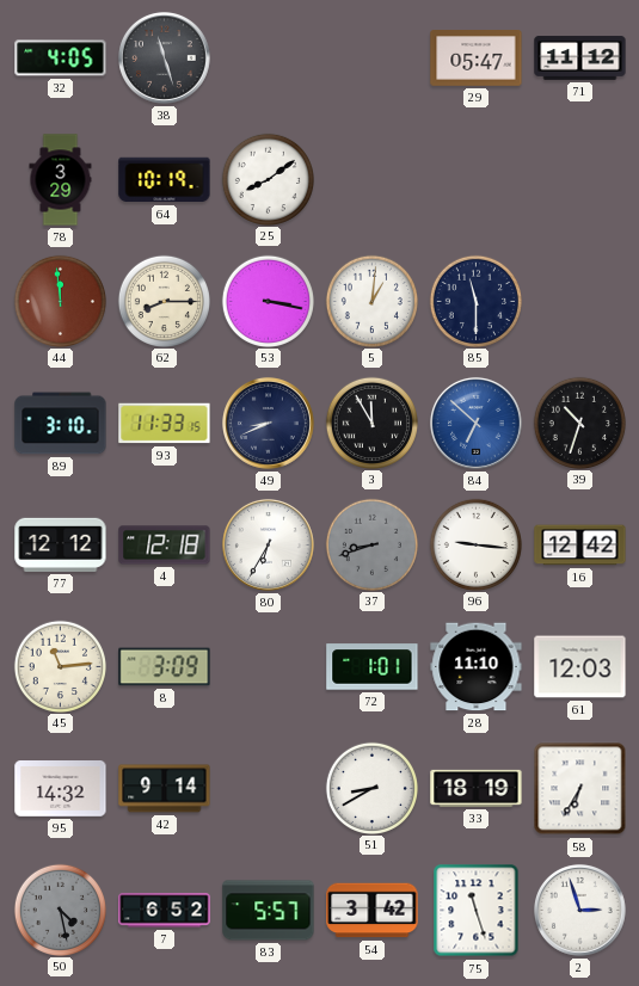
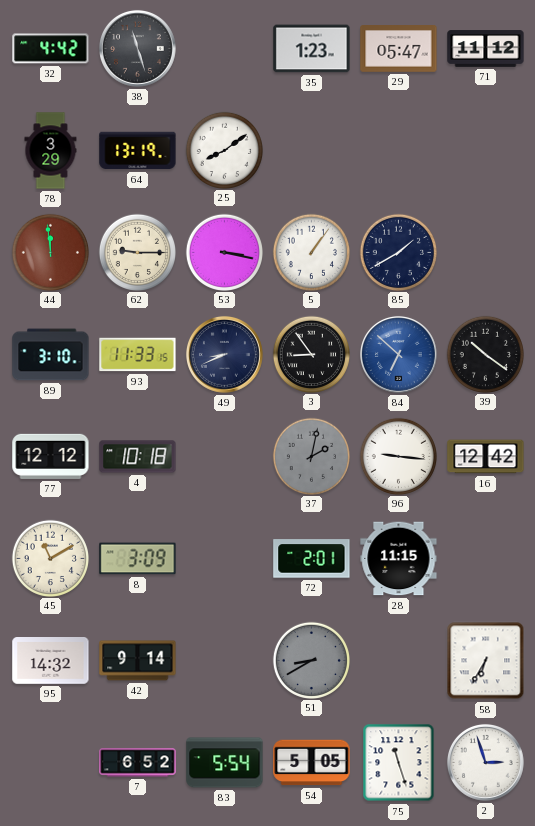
32: 4:05 -> 4:42
35: none -> 1:23
64: 10:19 -> 13:19
62: 8:15 -> 9:15
5: 1:01 -> 1:06
85: 11:30 -> 1:40
3: 11:55 -> 8:54
39: 10:33 -> 10:21
4: 12:18 -> 10:18
80: 6:35 -> none
37: 8:42 -> 2:02
45: 11:14 -> 11:10
72: 1:01 -> 2:01
28: 11:10 -> 11:15
61: 12:03 -> none
51 dial: white -> grey
33: 18:19 -> none
50: 4:28 -> none
83: 5:57 -> 5:54
54: 3:42 -> 5:05
